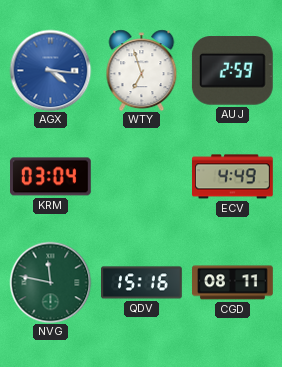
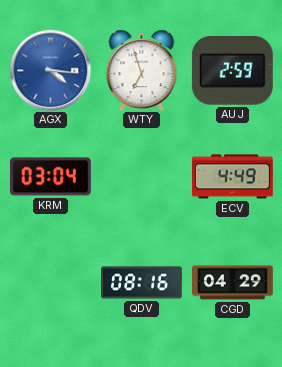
NVG: 11:47 -> none
QDV: 15:16 -> 08:16
CGD: 08:11 -> 04:29
